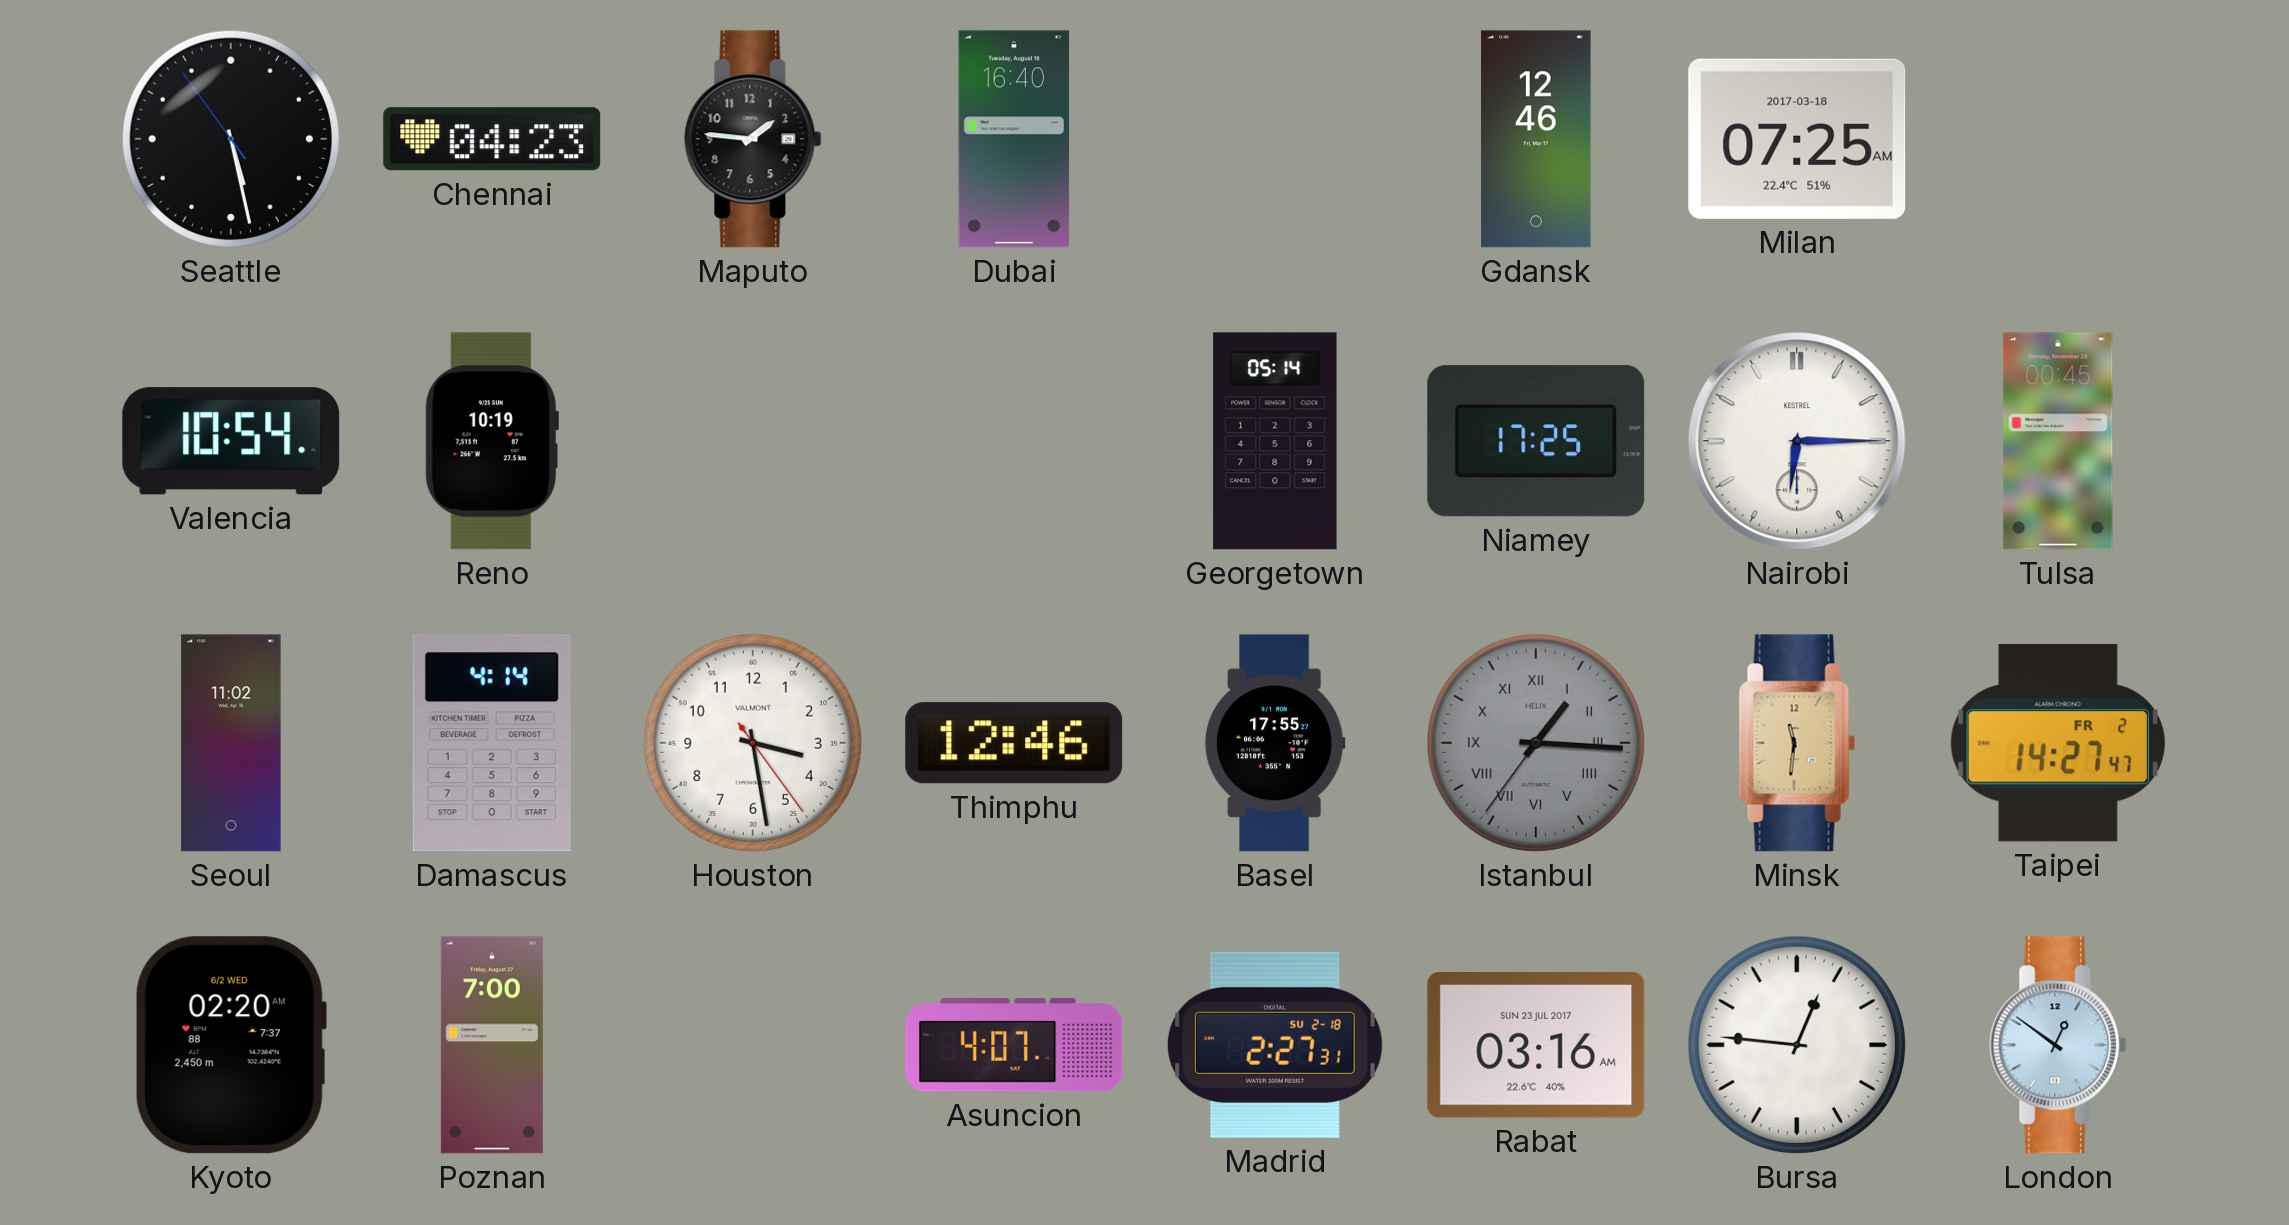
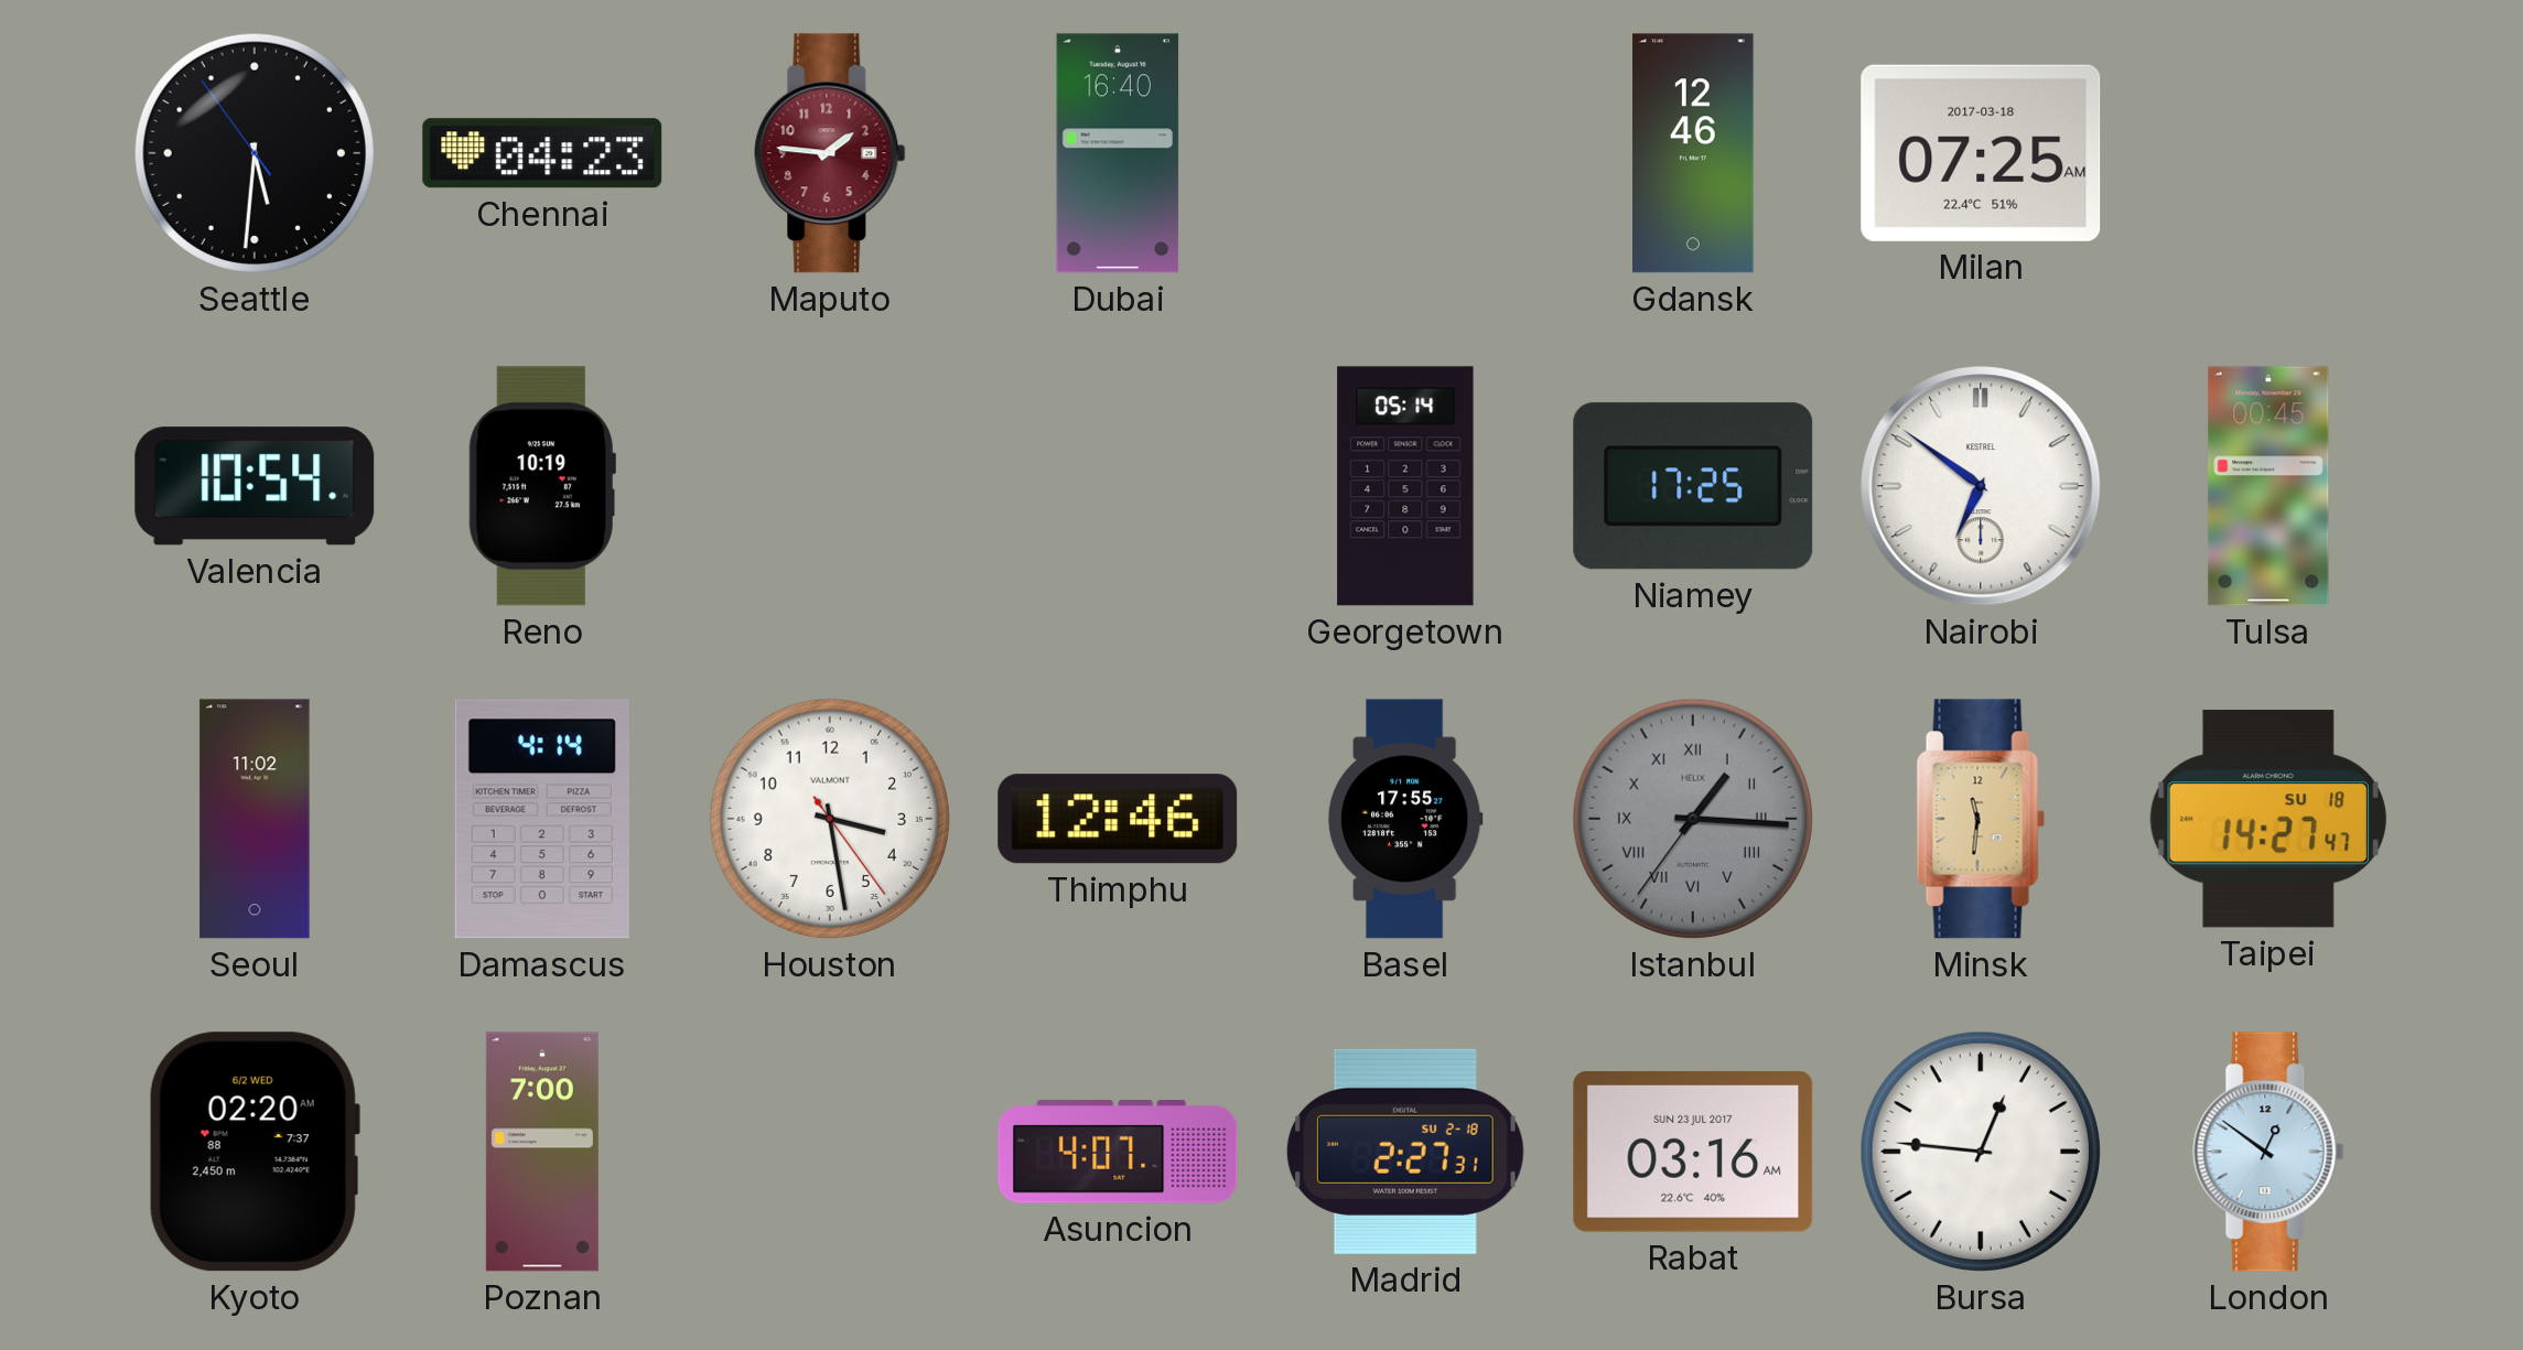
Seattle: 5:27 -> 5:30
Maputo dial: black -> burgundy
Nairobi: 6:15 -> 6:51
Taipei date: FR 2 -> SU 18
